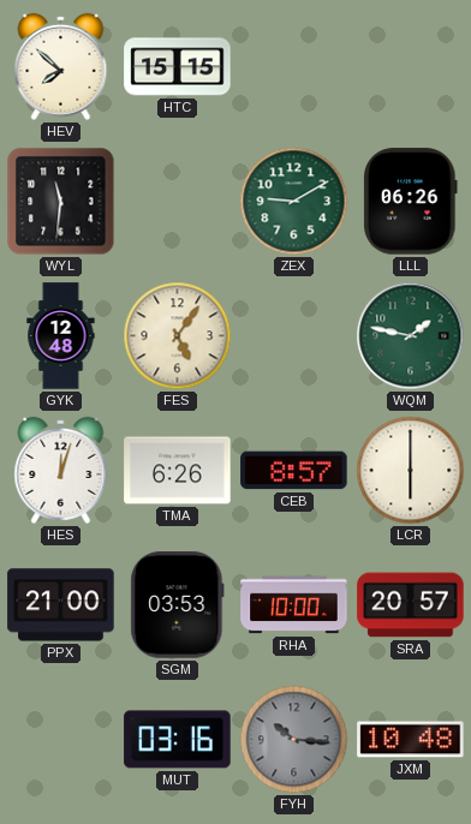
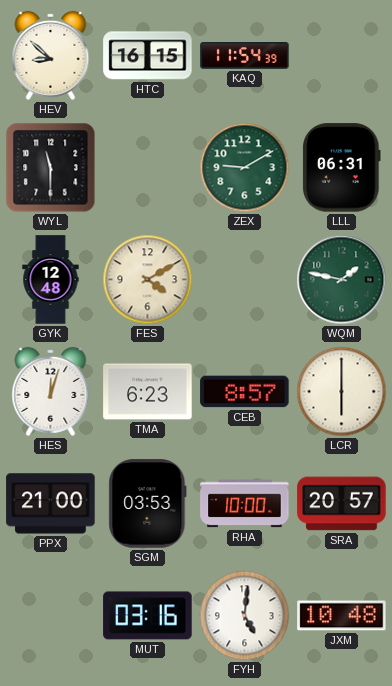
HEV: 7:52 -> 8:52
HTC: 15:15 -> 16:15
KAQ: none -> 11:54
WYL: 11:31 -> 11:30
LLL: 06:26 -> 06:31
FES: 5:06 -> 4:10
TMA: 6:26 -> 6:23
FYH: 10:16 -> 5:01
FYH dial: grey -> white
